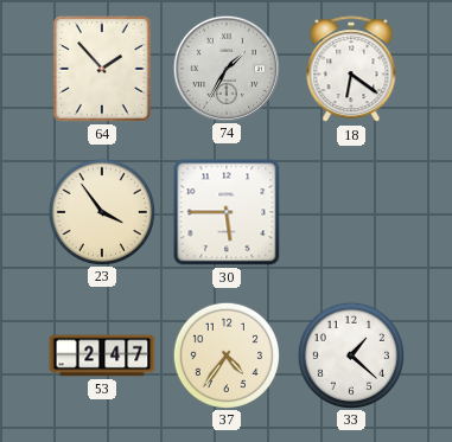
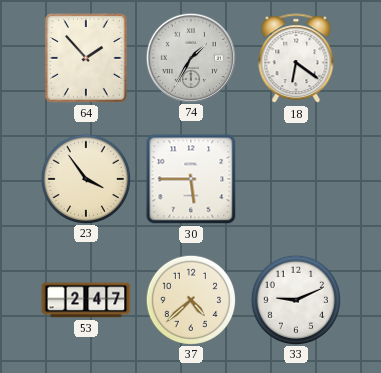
37: 4:36 -> 4:38
33: 1:22 -> 9:11
